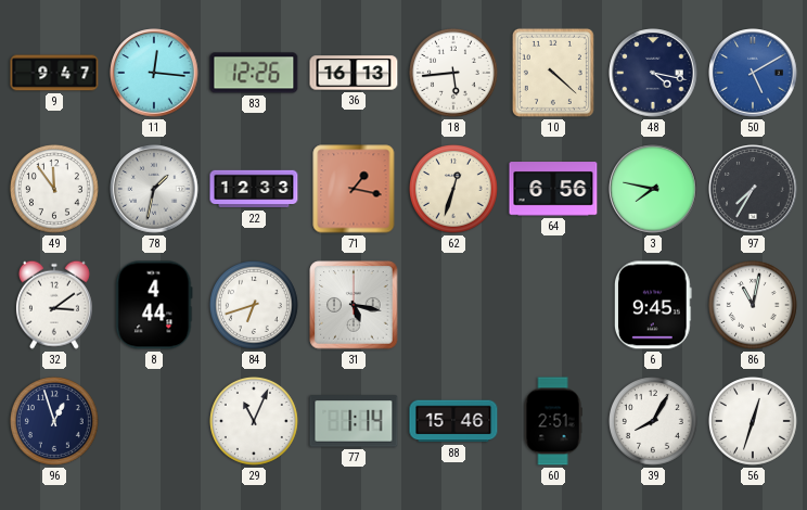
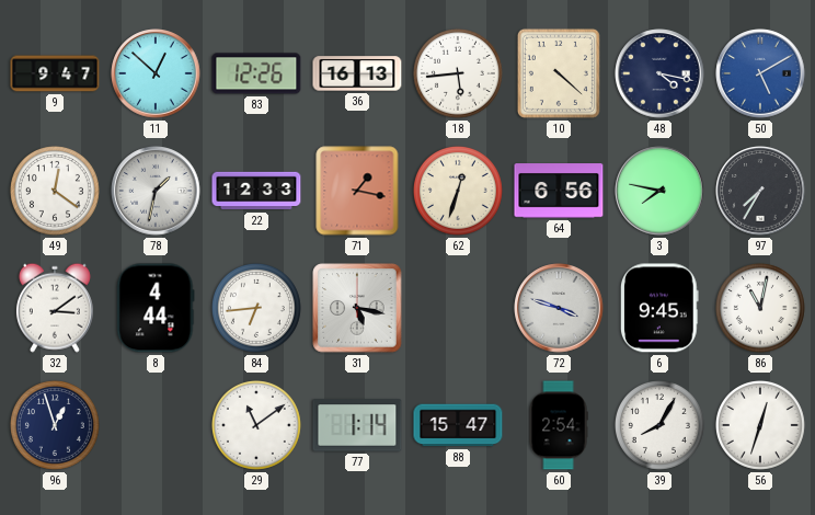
11: 12:16 -> 12:52
49: 11:54 -> 12:21
84: 6:42 -> 6:44
72: none -> 3:48
29: 11:04 -> 11:09
88: 15:46 -> 15:47
60: 2:51 -> 2:54
